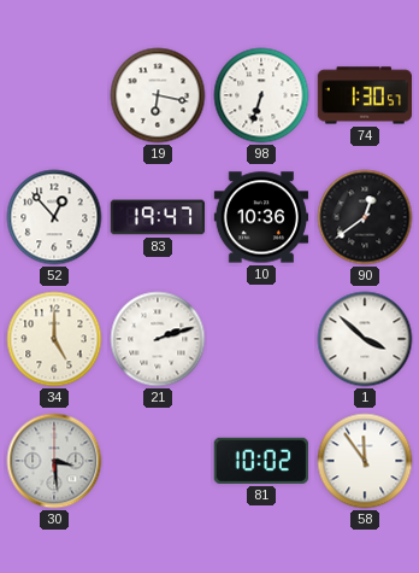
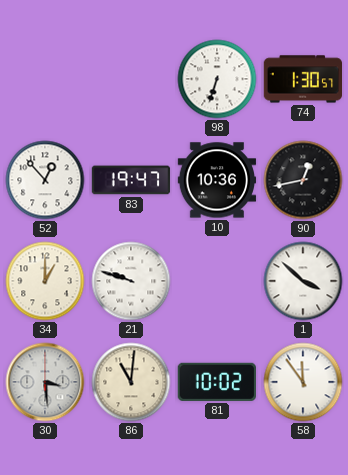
19: 6:17 -> none
90: 12:39 -> 12:43
34: 5:00 -> 1:00
21: 2:12 -> 9:48
86: none -> 11:01
